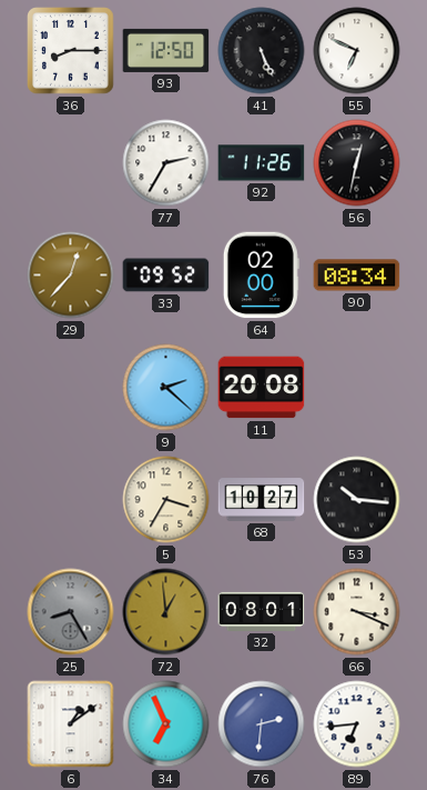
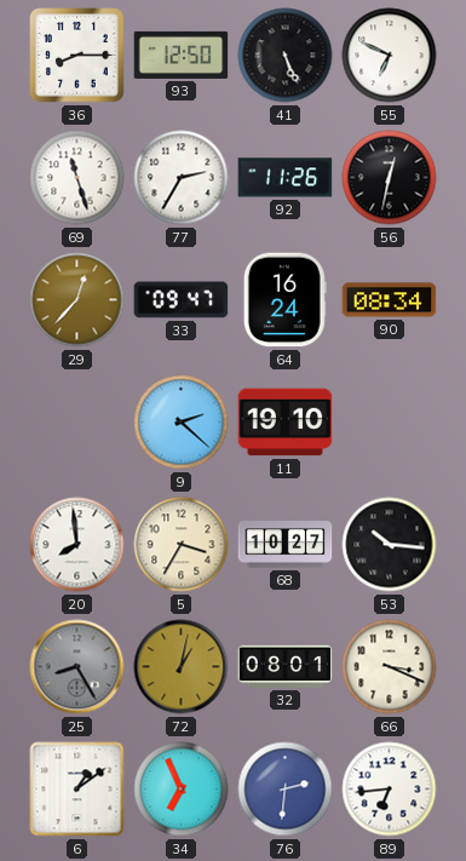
69: none -> 11:27
33: 09:52 -> 09:47
64: 02:00 -> 16:24
11: 20:08 -> 19:10
20: none -> 7:59
72: 12:59 -> 1:02
